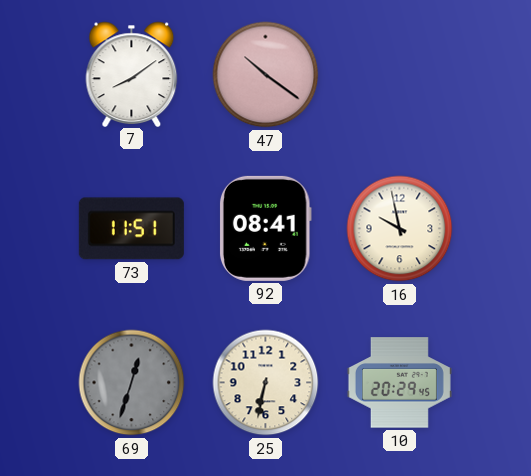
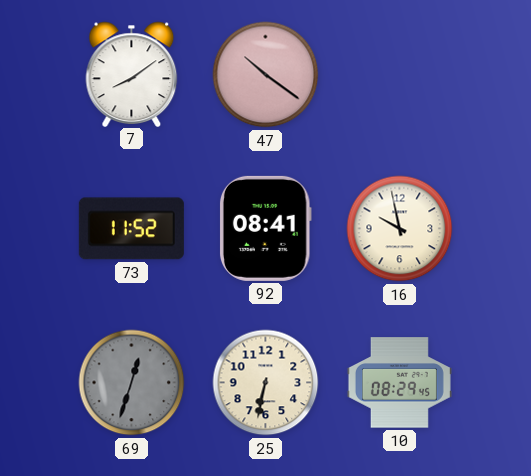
73: 11:51 -> 11:52
10: 20:29 -> 08:29
